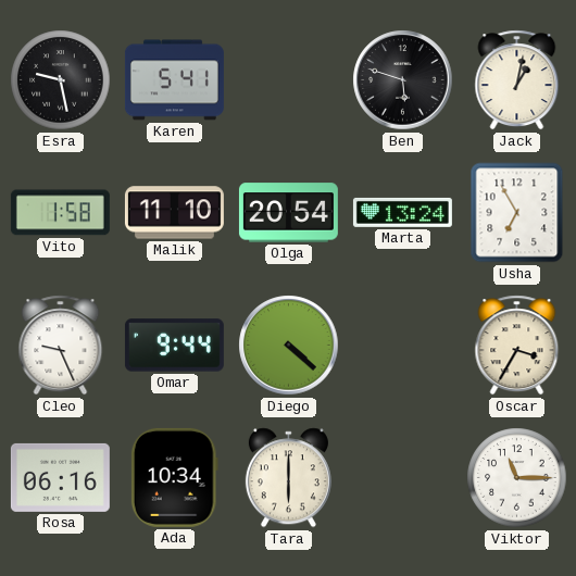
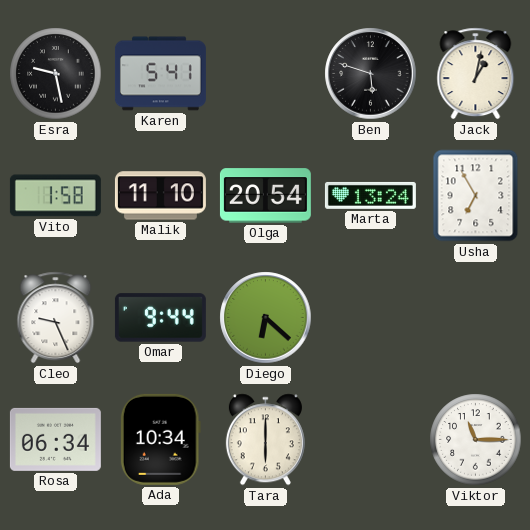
Diego: 4:22 -> 6:22
Oscar: 3:35 -> none
Rosa: 06:16 -> 06:34
